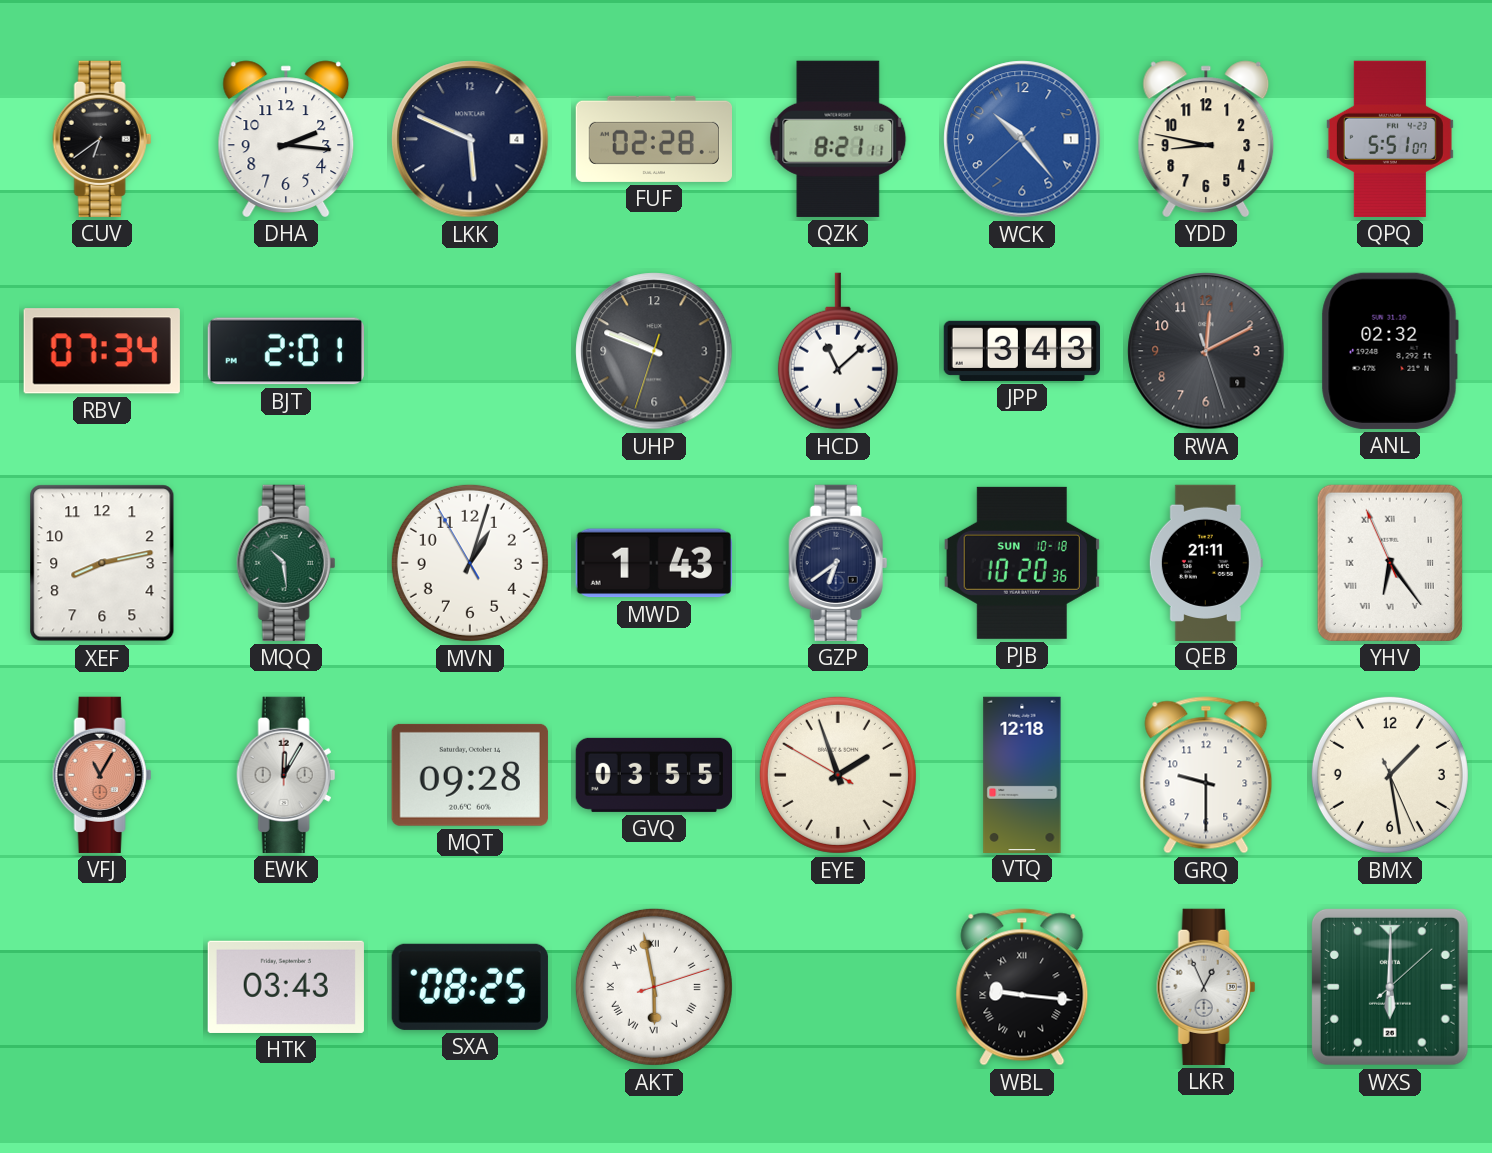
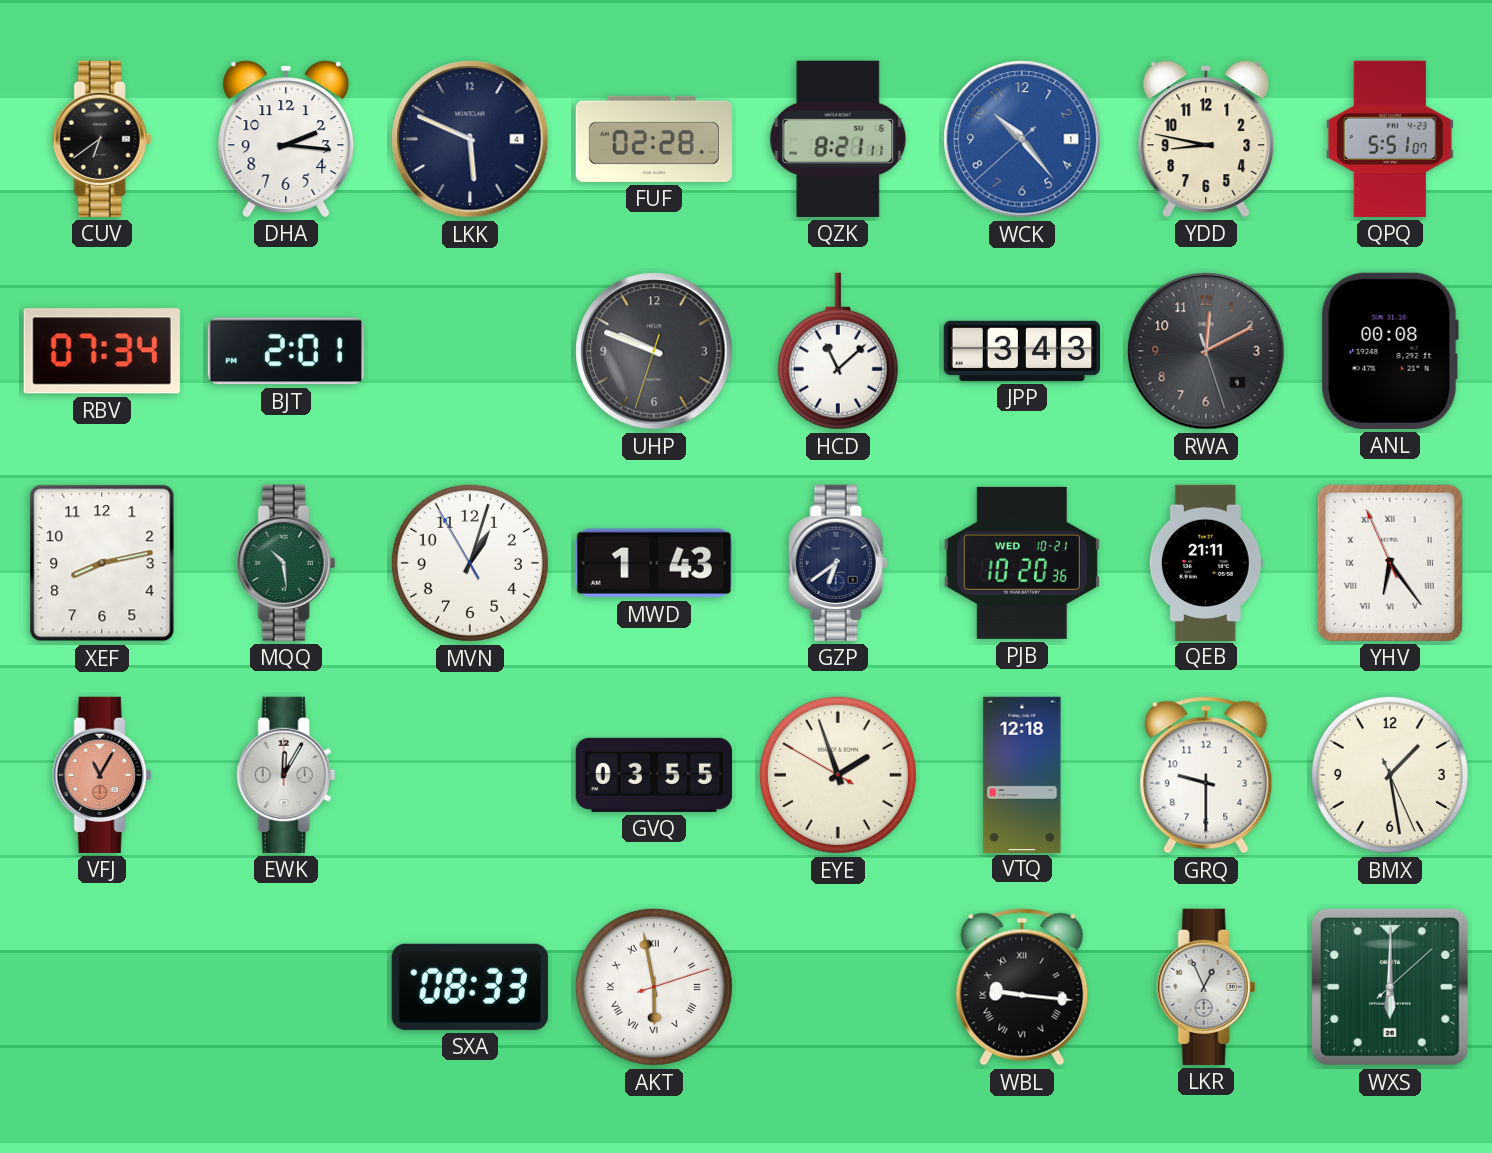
ANL: 02:32 -> 00:08
PJB date: SUN 10-18 -> WED 10-21
MQT: 09:28 -> none
HTK: 03:43 -> none
SXA: 08:25 -> 08:33
